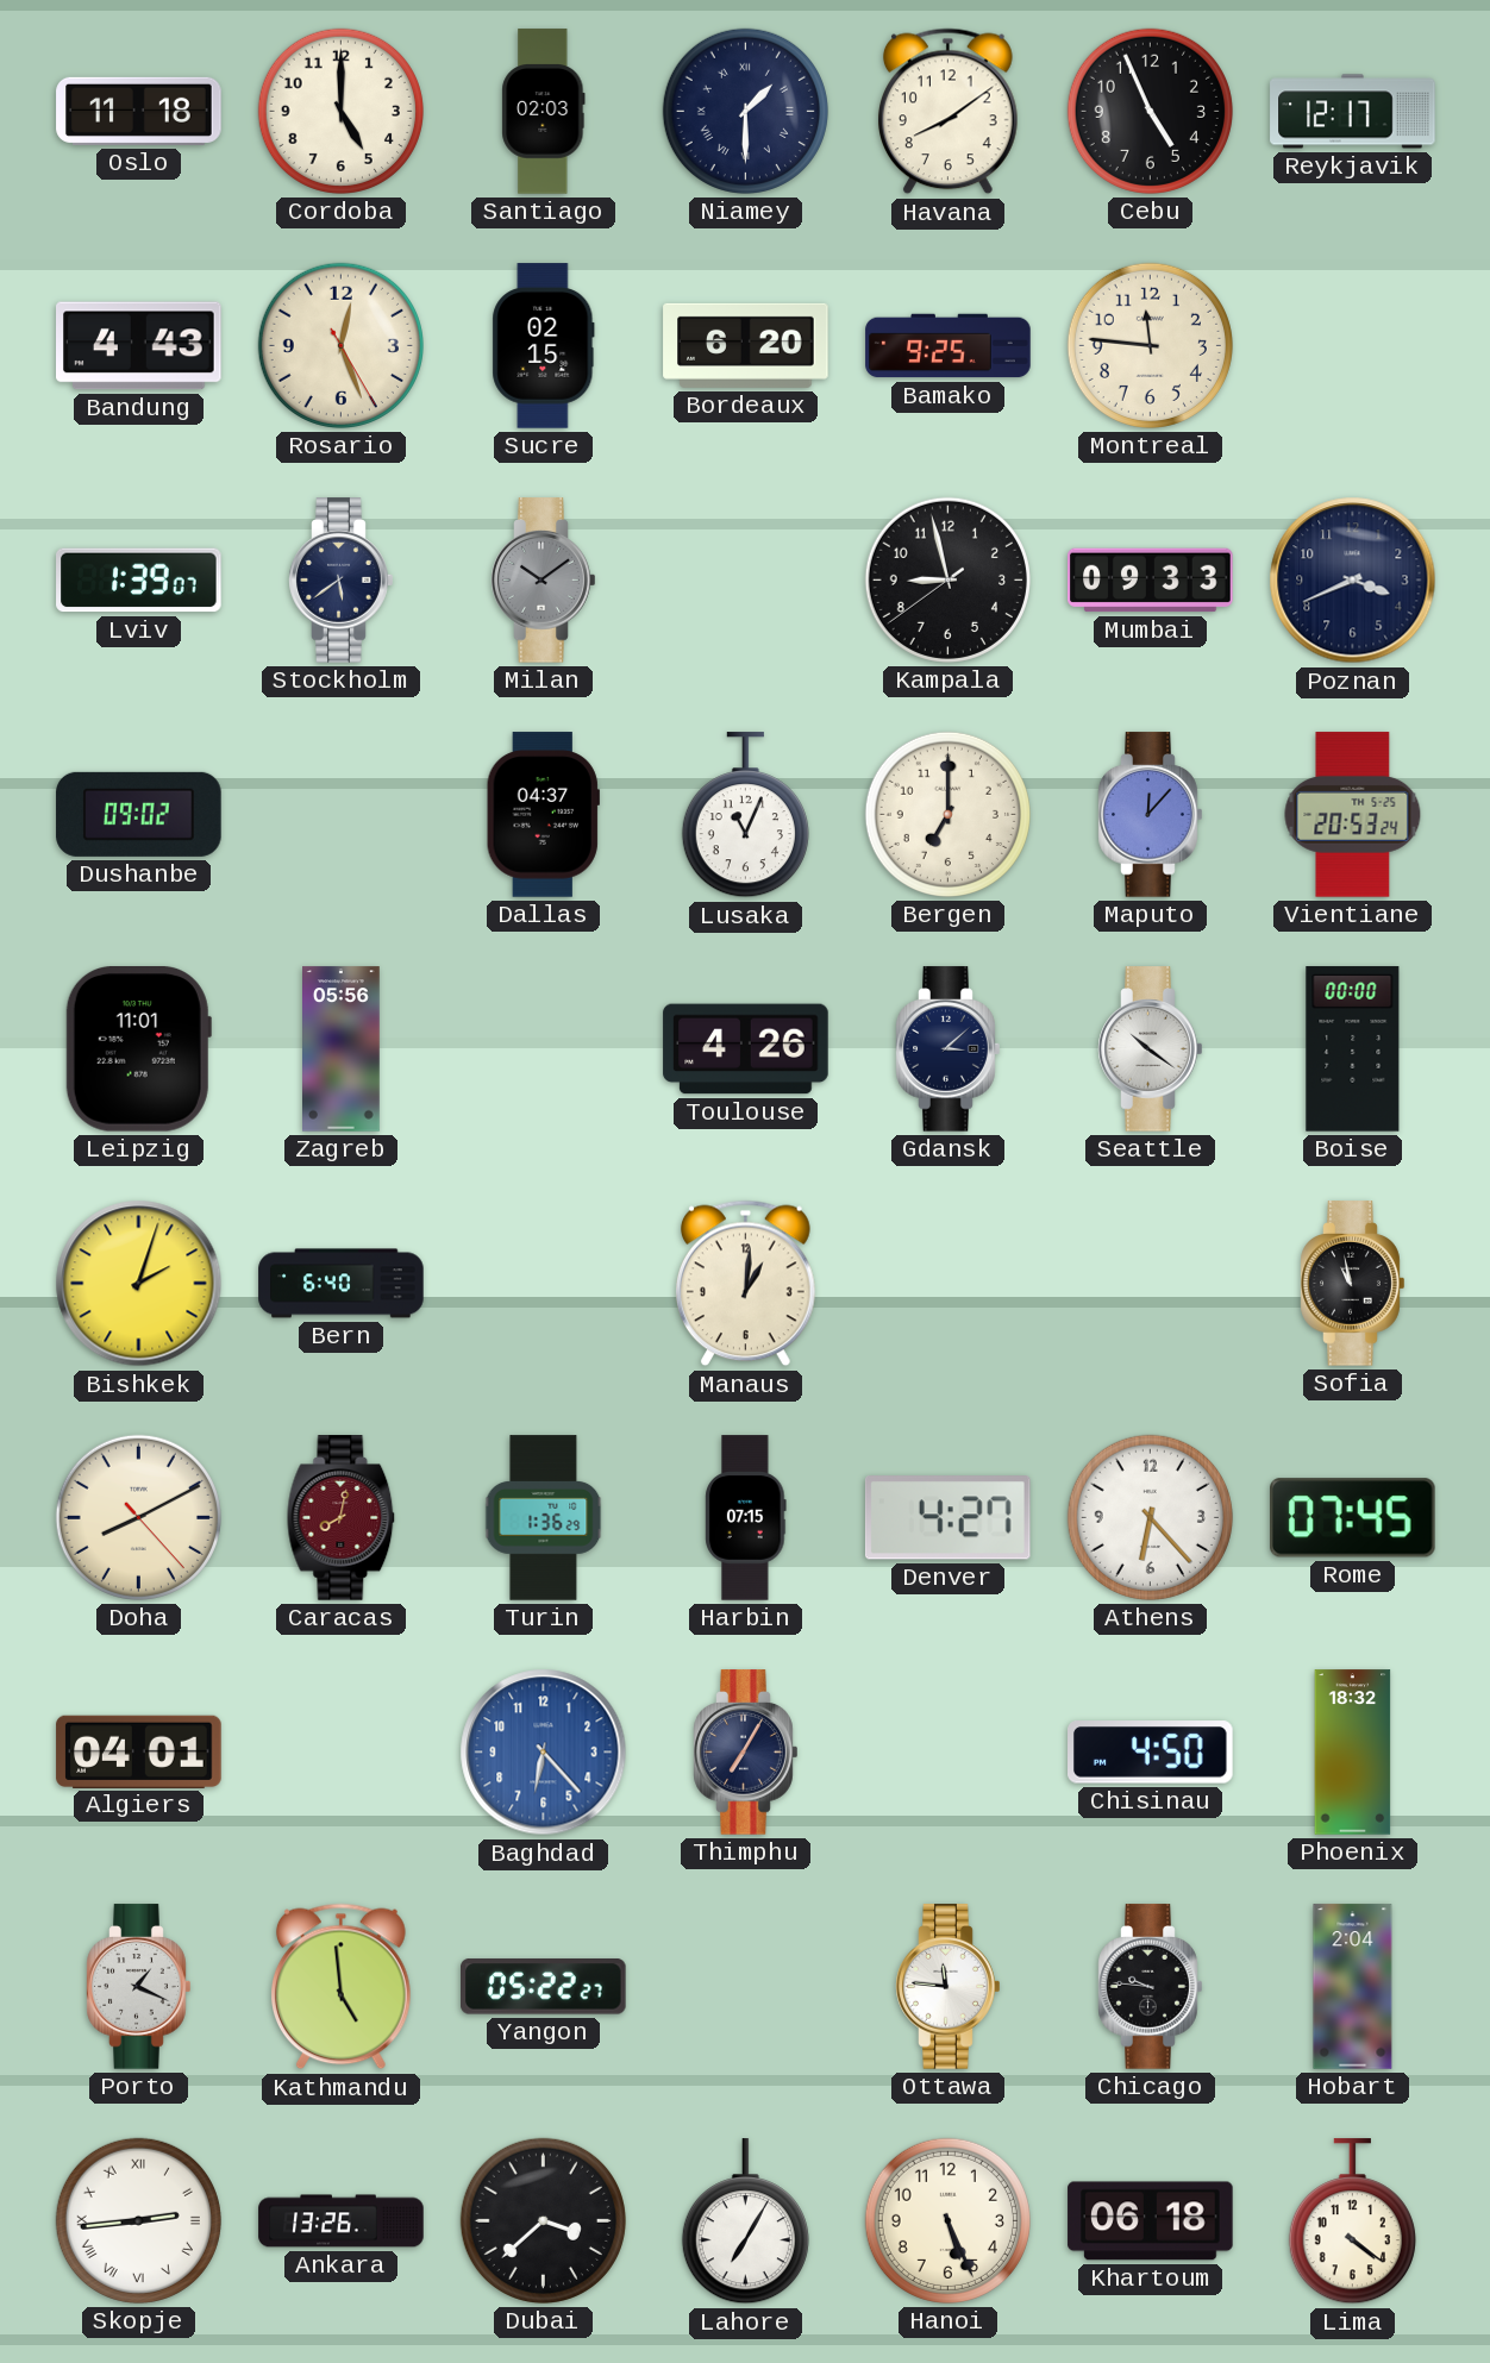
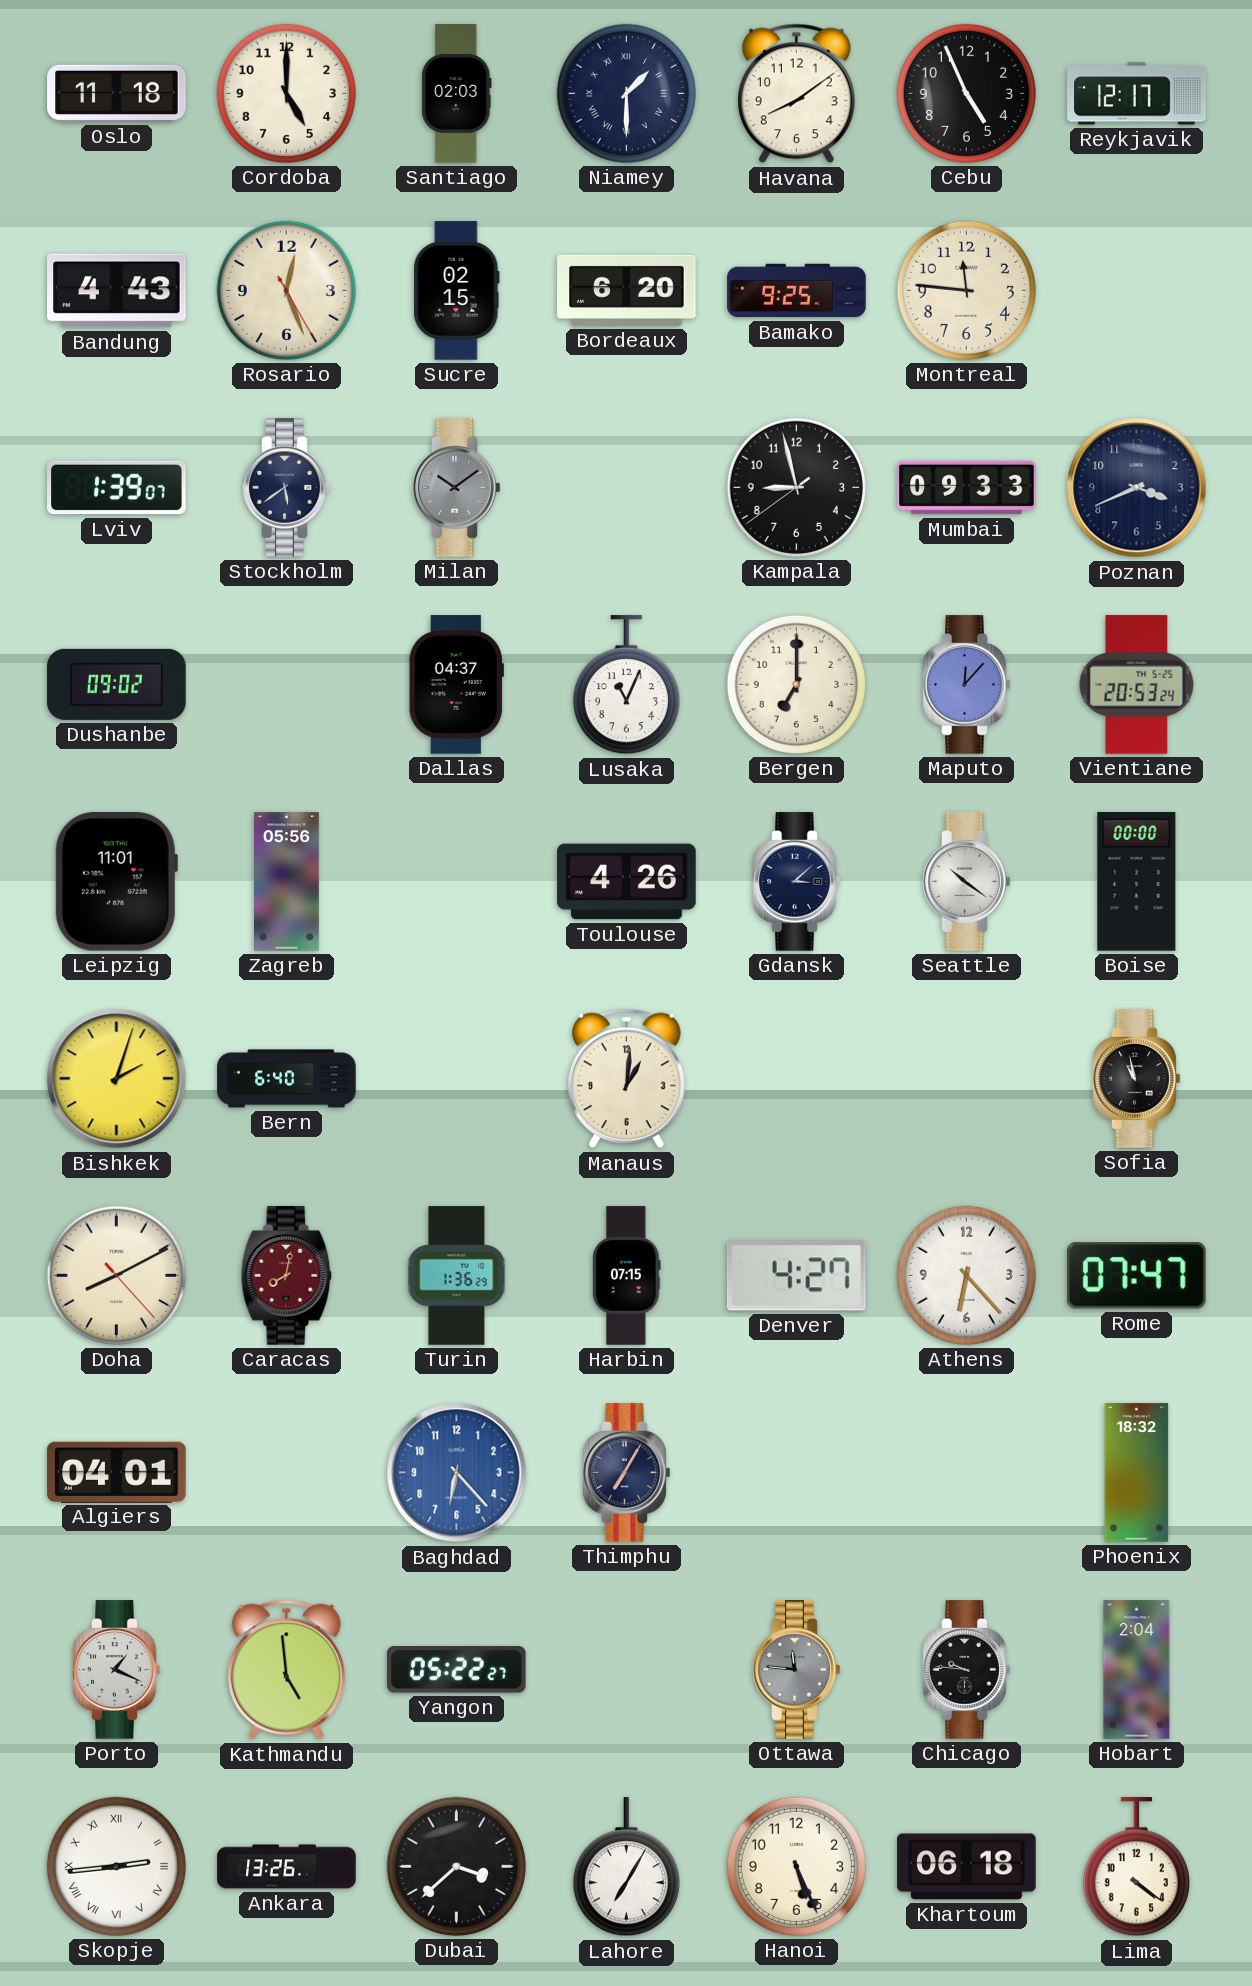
Rome: 07:45 -> 07:47
Chisinau: 4:50 -> none
Ottawa dial: white -> grey
